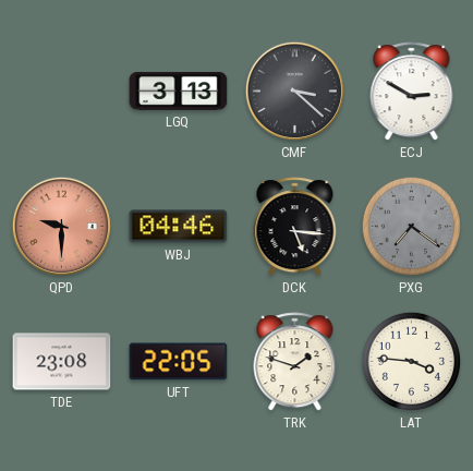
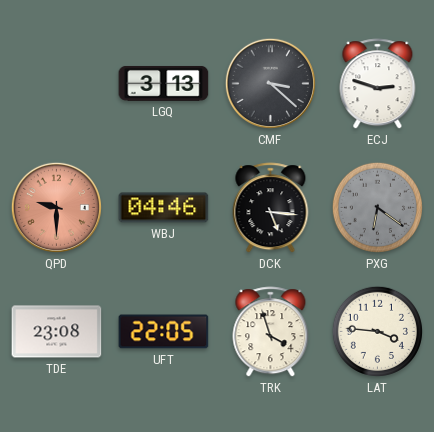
ECJ: 2:50 -> 2:48
PXG: 7:21 -> 6:21
TRK: 1:48 -> 3:57
